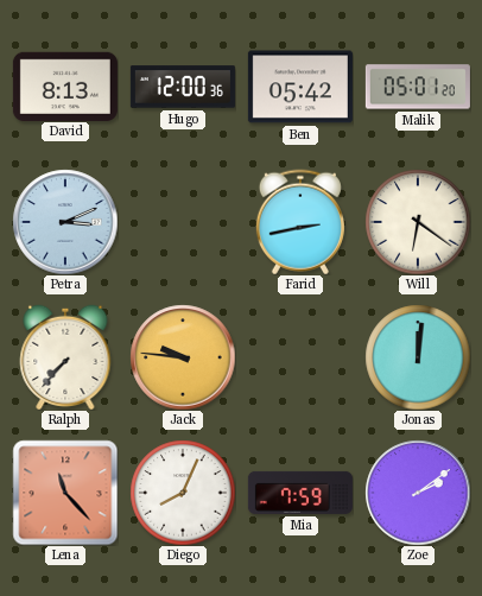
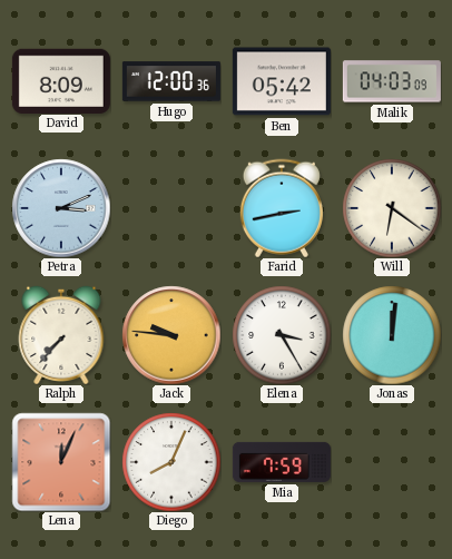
David: 8:13 -> 8:09
Malik: 05:01 -> 04:03
Elena: none -> 3:25
Lena: 11:23 -> 12:04
Zoe: 2:09 -> none
